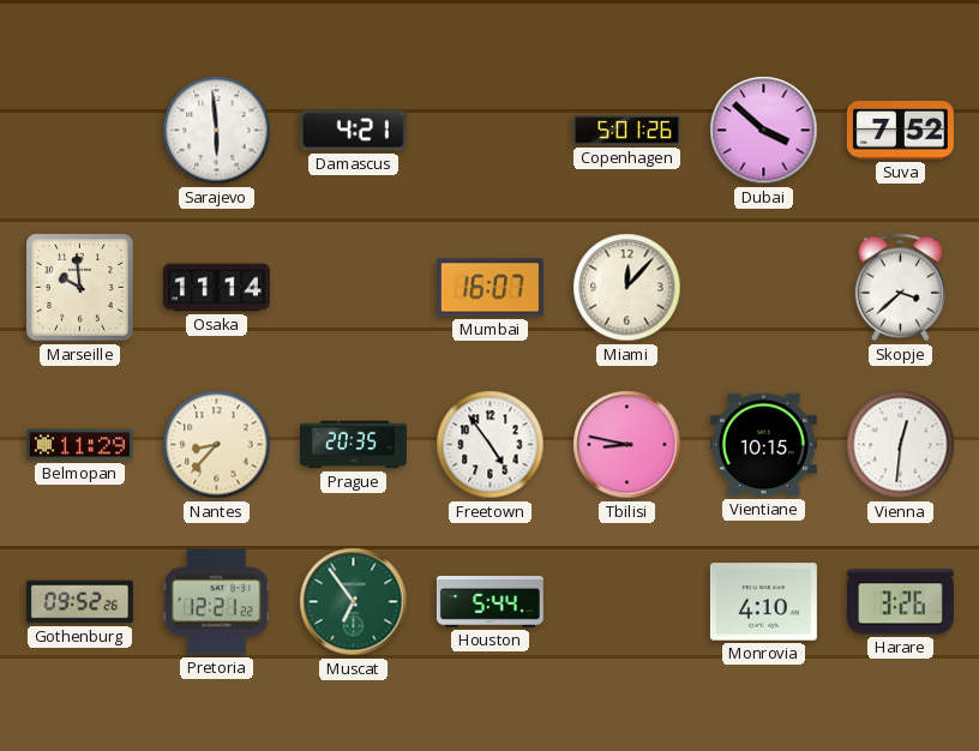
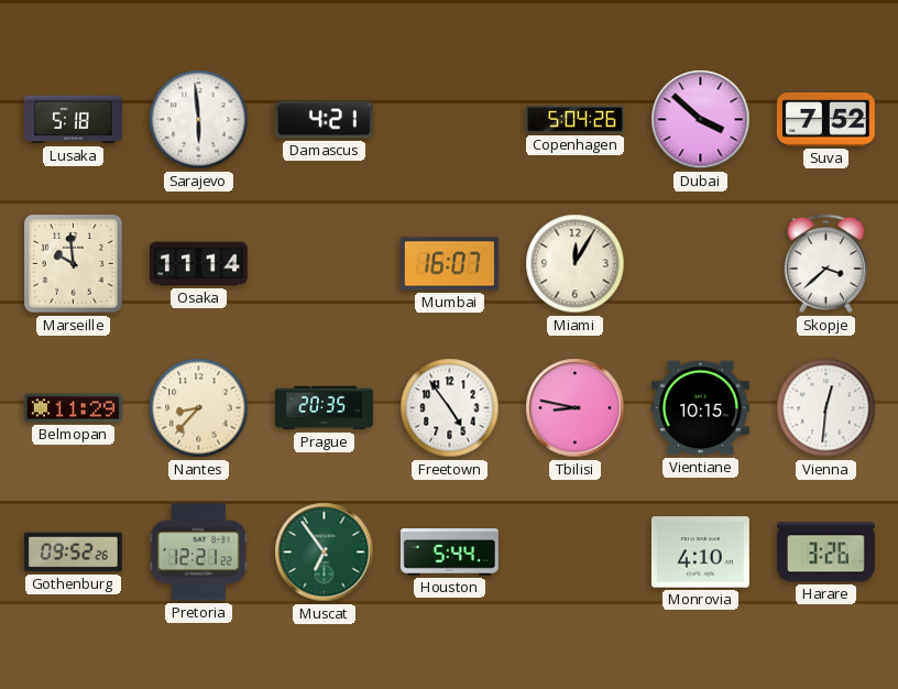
Lusaka: none -> 5:18
Copenhagen: 5:01 -> 5:04
Miami: 12:07 -> 12:05
